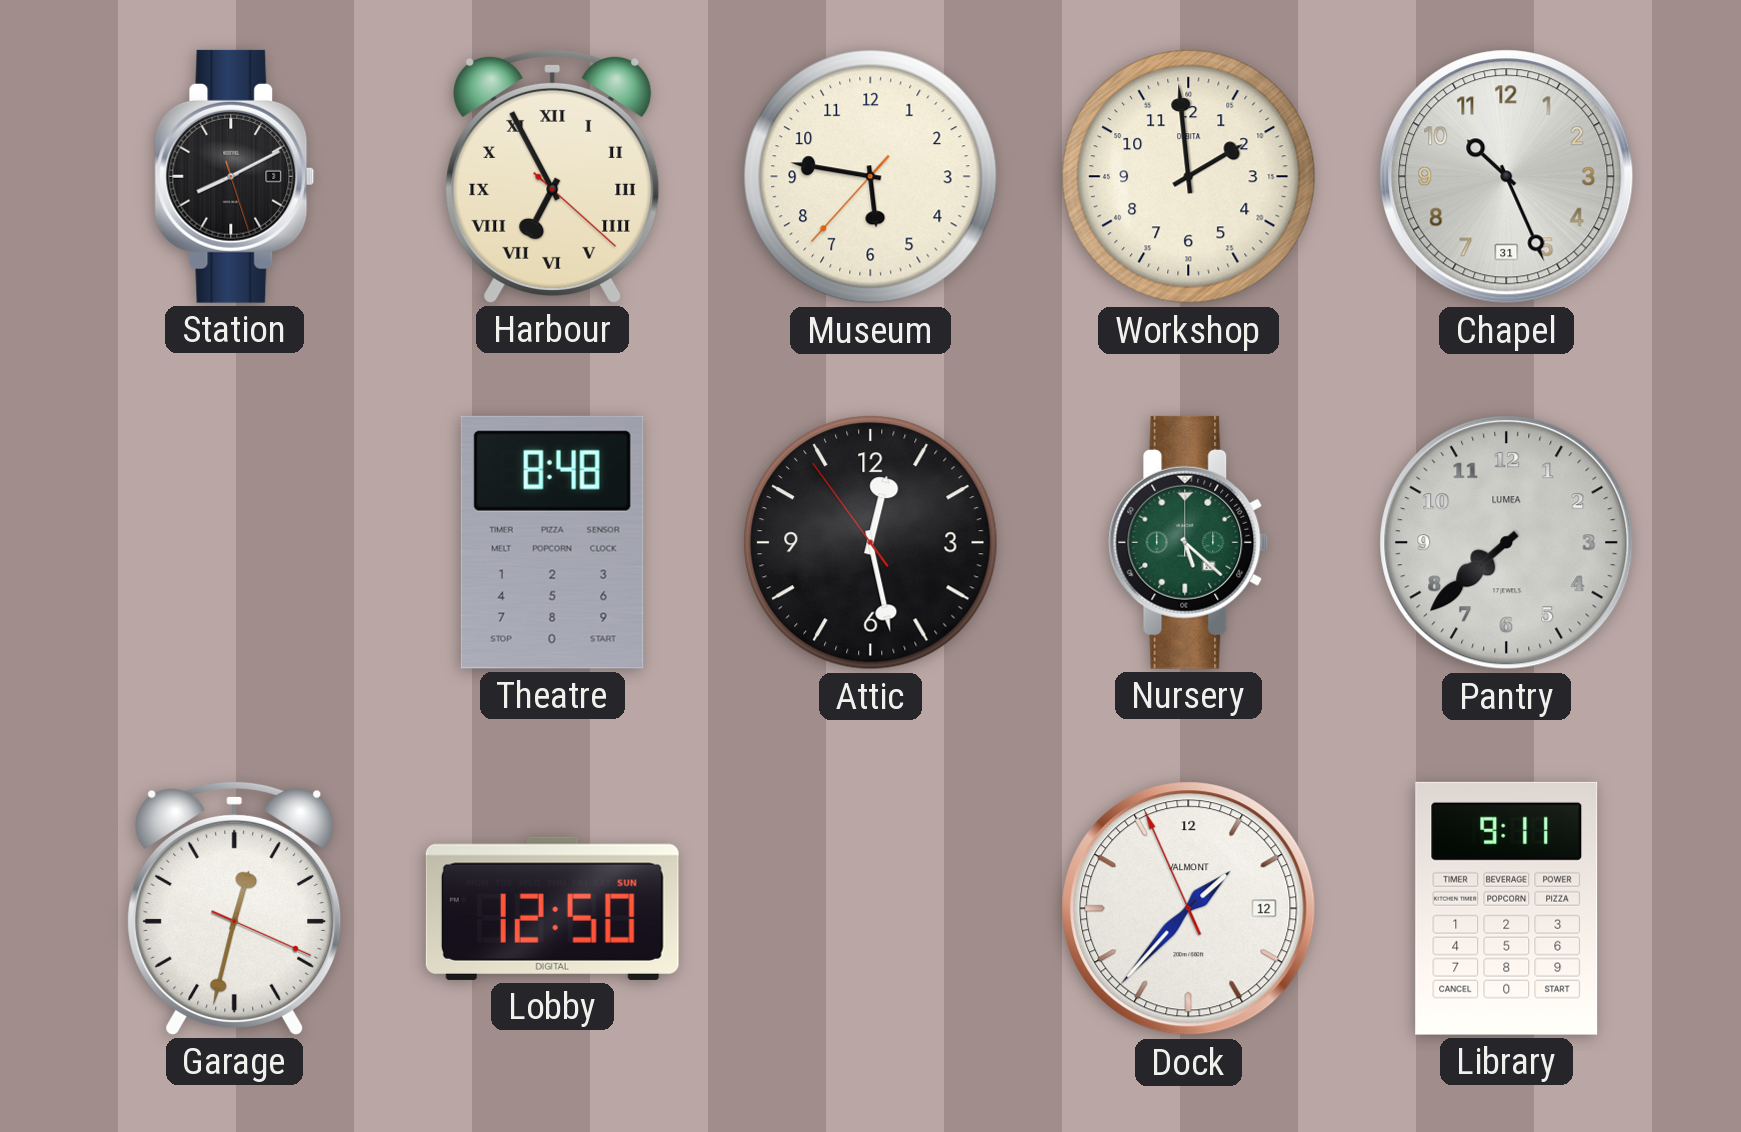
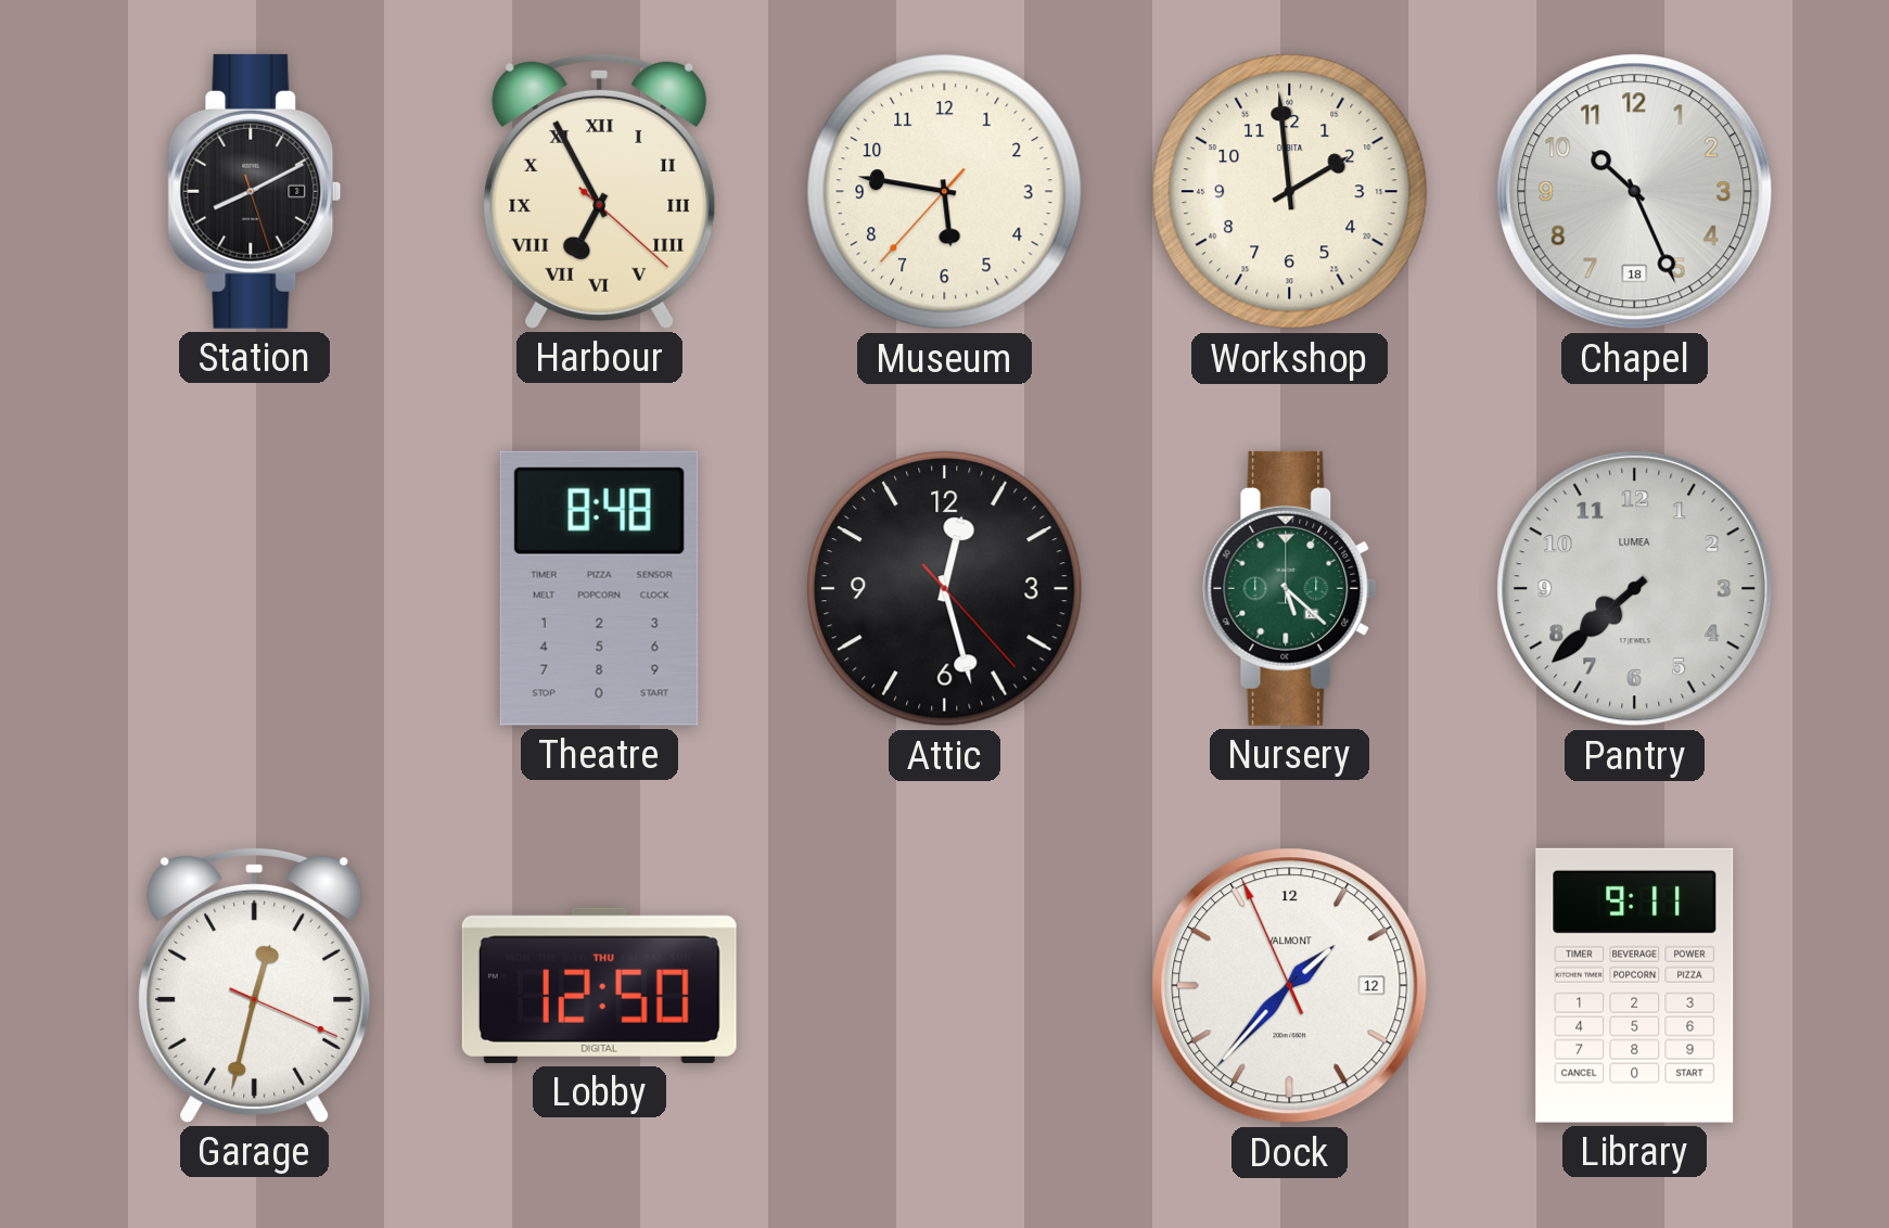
Chapel date: 31 -> 18
Attic: 12:27:54 -> 12:27:23
Lobby date: SUN -> THU
